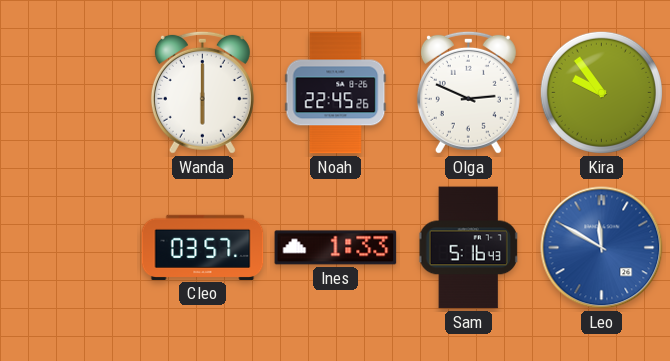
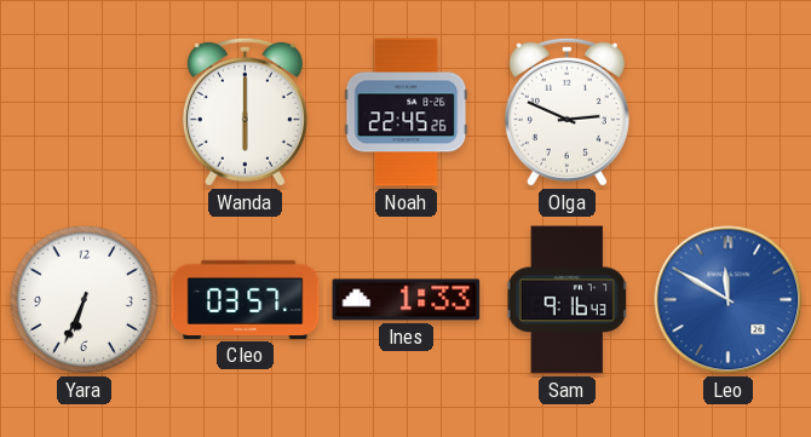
Kira: 9:54 -> none
Yara: none -> 6:34
Sam: 5:16 -> 9:16
